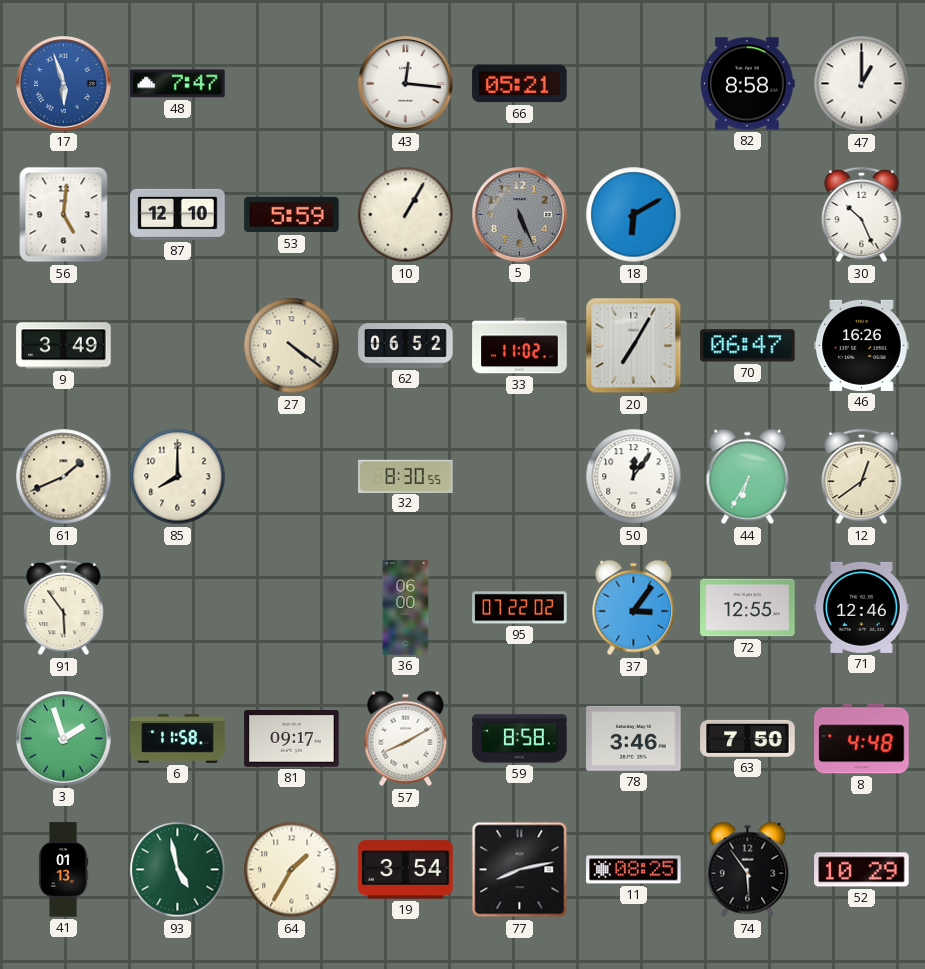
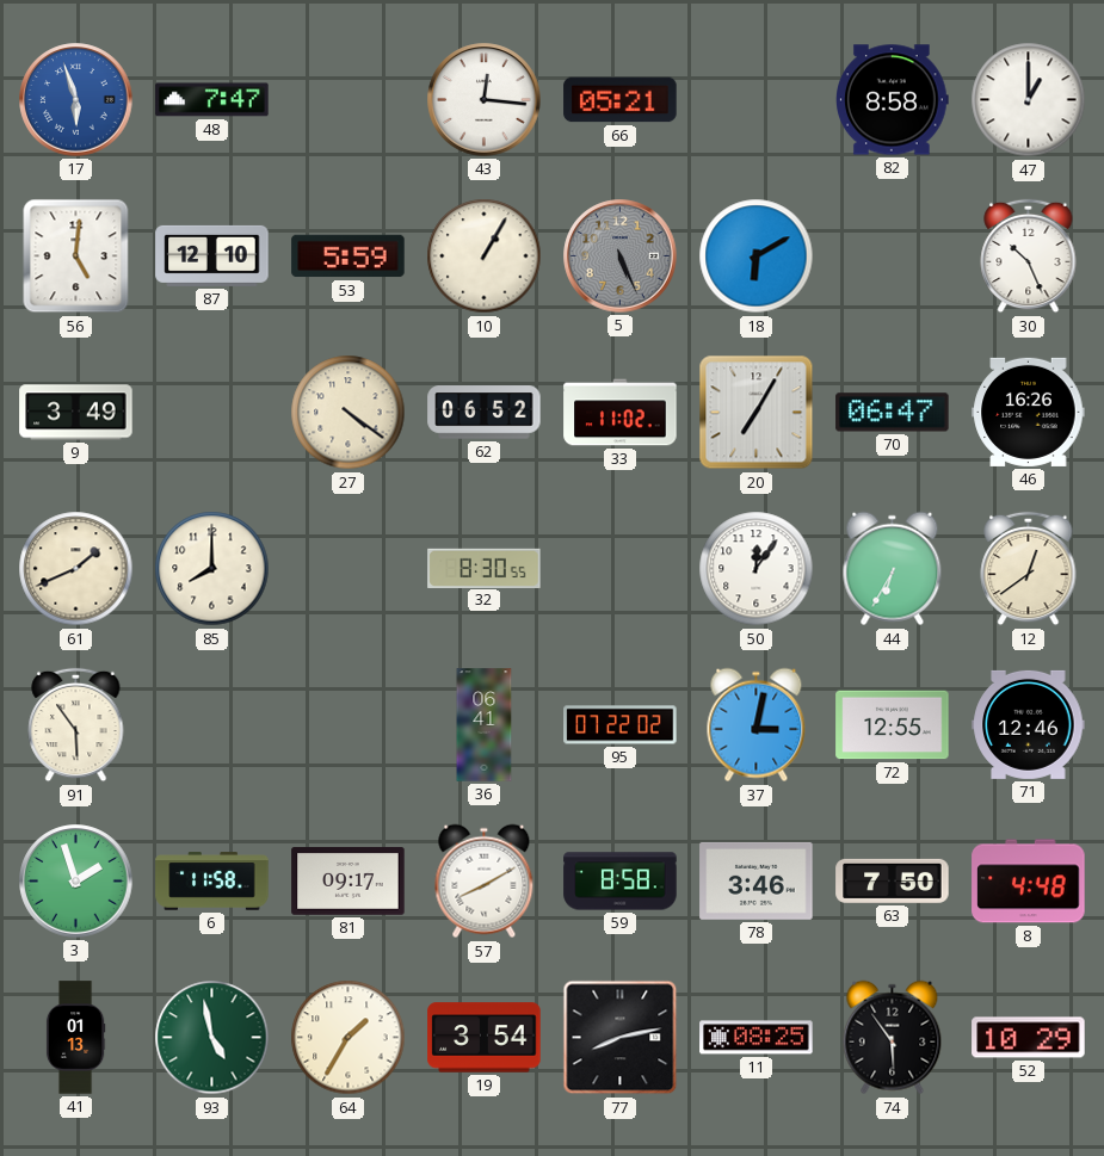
36: 06:00 -> 06:41
37: 3:06 -> 3:02
